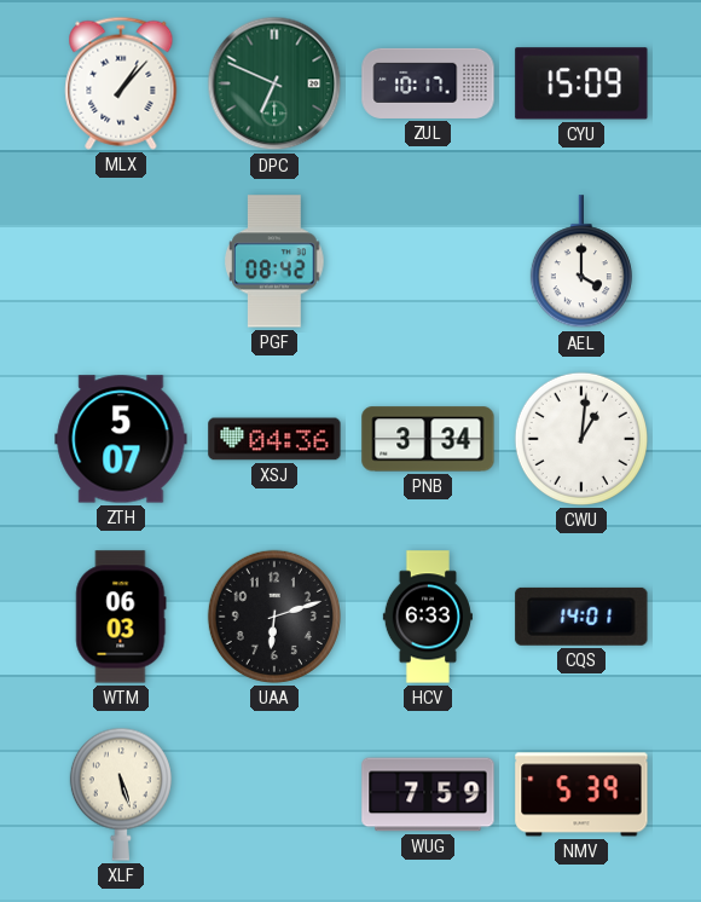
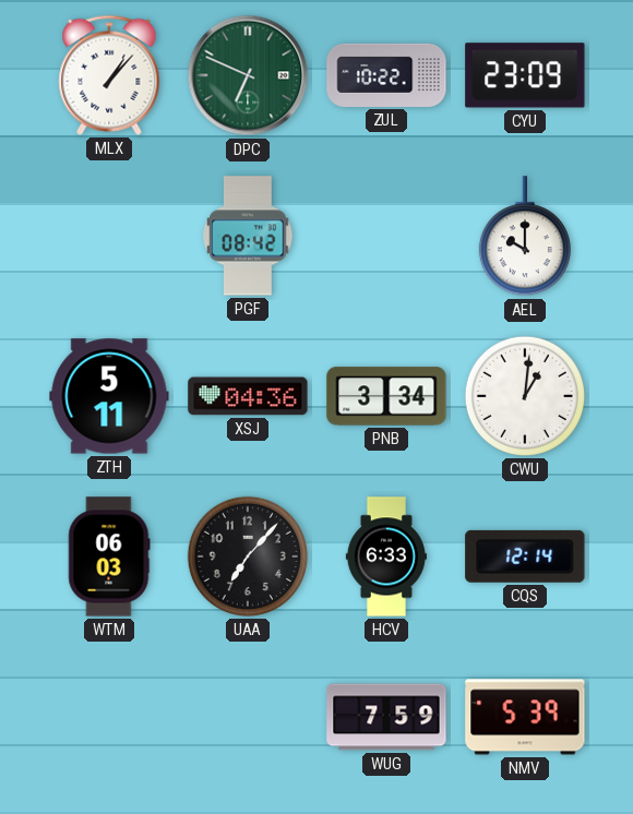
ZUL: 10:17 -> 10:22
CYU: 15:09 -> 23:09
AEL: 4:00 -> 10:00
ZTH: 5:07 -> 5:11
UAA: 6:12 -> 7:07
CQS: 14:01 -> 12:14
XLF: 5:27 -> none
